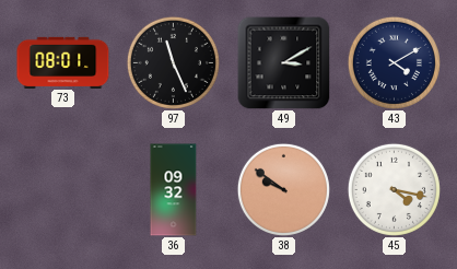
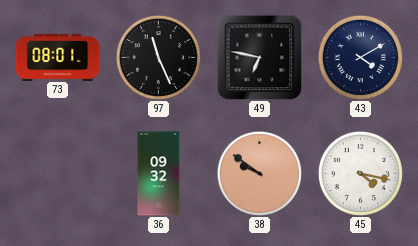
49: 3:10 -> 6:47
